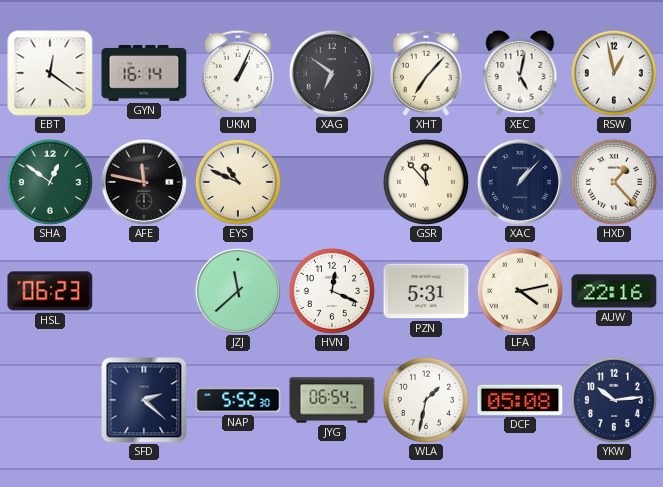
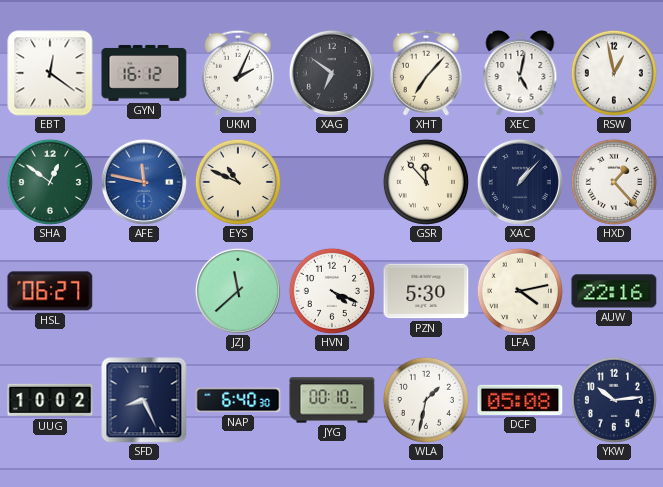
GYN: 16:14 -> 16:12
UKM: 1:04 -> 2:04
AFE dial: black -> blue
HSL: 06:23 -> 06:27
HVN: 12:19 -> 4:19
PZN: 5:31 -> 5:30
UUG: none -> 10:02
SFD: 2:22 -> 8:26
NAP: 5:52 -> 6:40
JYG: 06:54 -> 00:10
